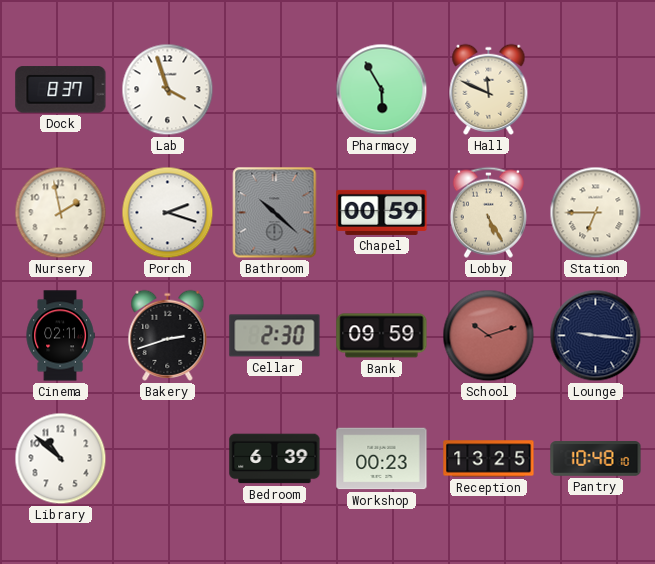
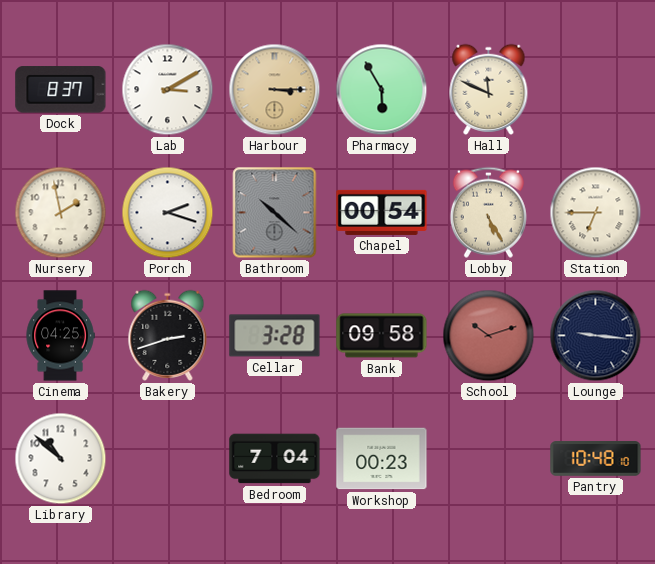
Lab: 3:57 -> 3:10
Harbour: none -> 3:15
Chapel: 00:59 -> 00:54
Cinema: 02:11 -> 04:25
Cellar: 2:30 -> 3:28
Bank: 09:59 -> 09:58
Bedroom: 6:39 -> 7:04
Reception: 13:25 -> none
